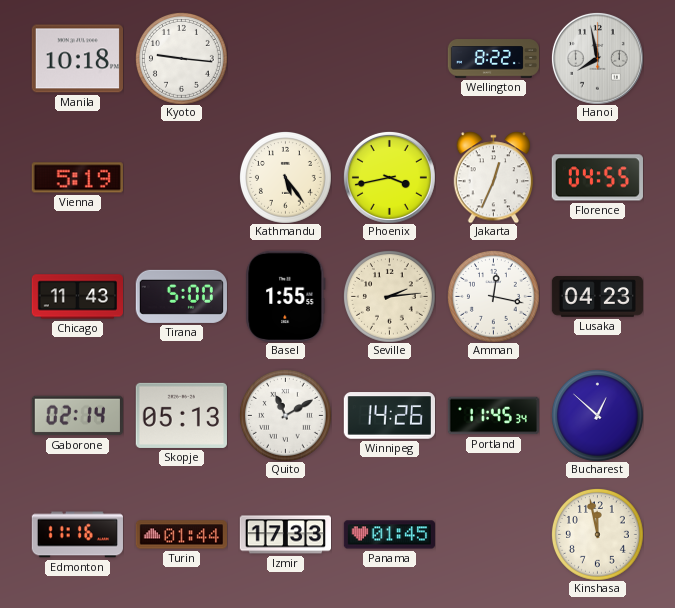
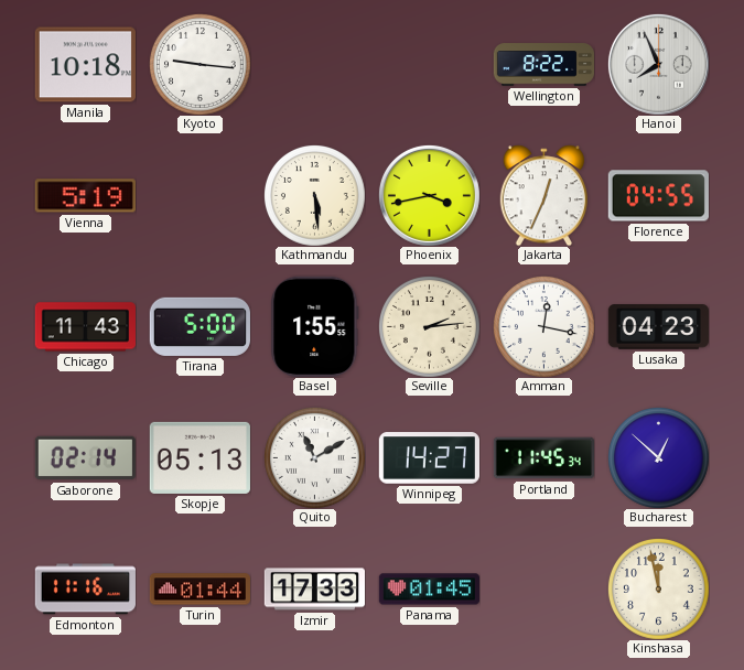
Hanoi: 7:58 -> 7:56
Kathmandu: 5:24 -> 5:29
Winnipeg: 14:26 -> 14:27
